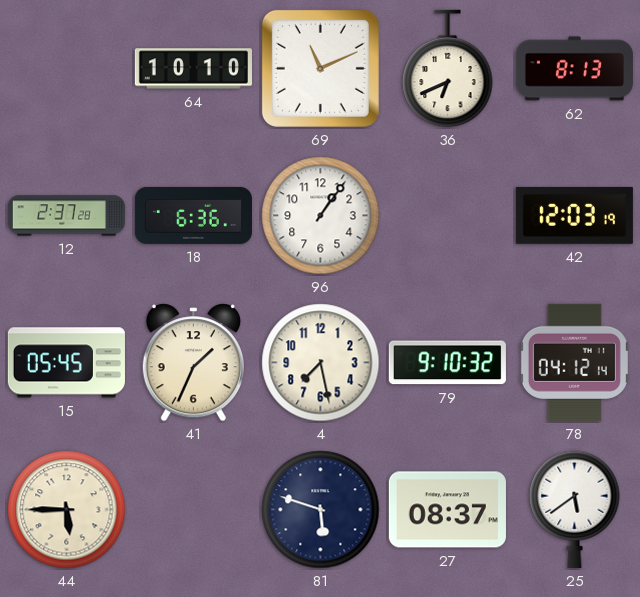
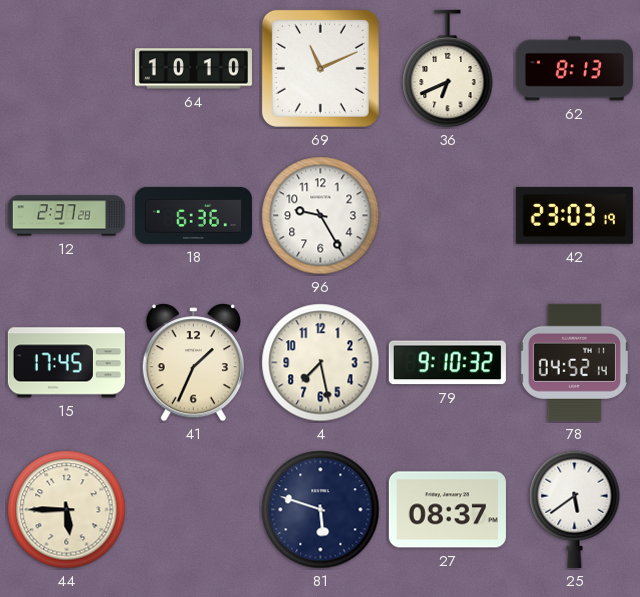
96: 1:06 -> 9:25
42: 12:03 -> 23:03
15: 05:45 -> 17:45
78: 04:12 -> 04:52
